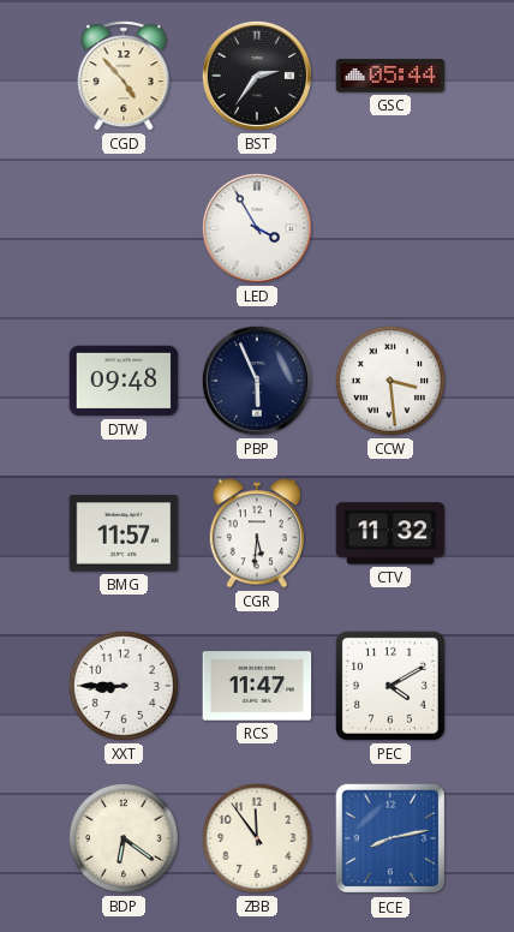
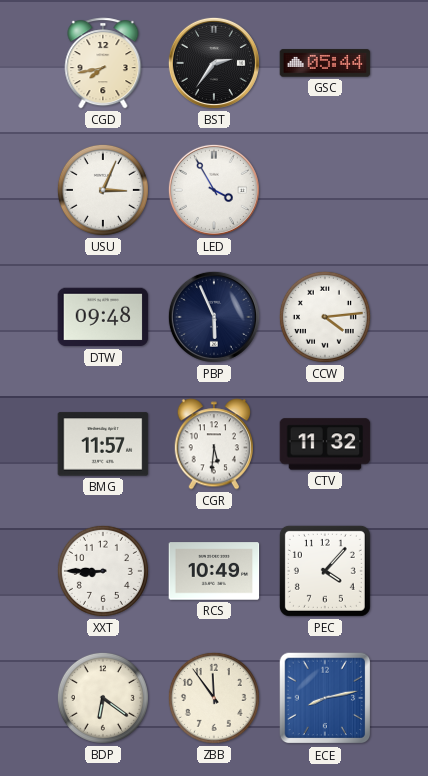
CGD: 4:53 -> 7:43
USU: none -> 3:04
CCW: 3:29 -> 4:14
RCS: 11:47 -> 10:49
PEC: 4:10 -> 4:07
